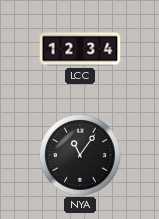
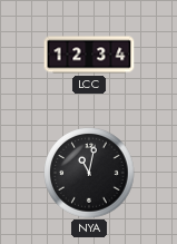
NYA: 11:06 -> 11:02
